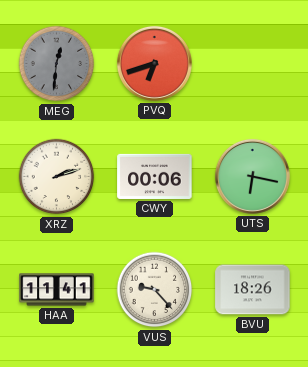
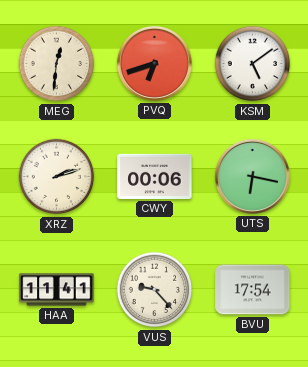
MEG dial: grey -> cream
KSM: none -> 5:09
BVU: 18:26 -> 17:54
